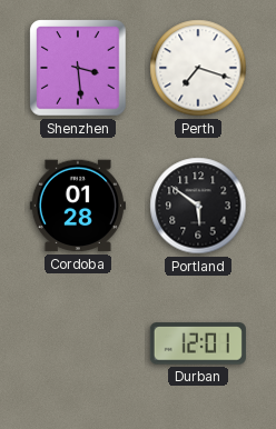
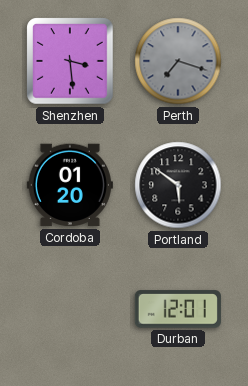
Perth dial: white -> grey
Cordoba: 01:28 -> 01:20
